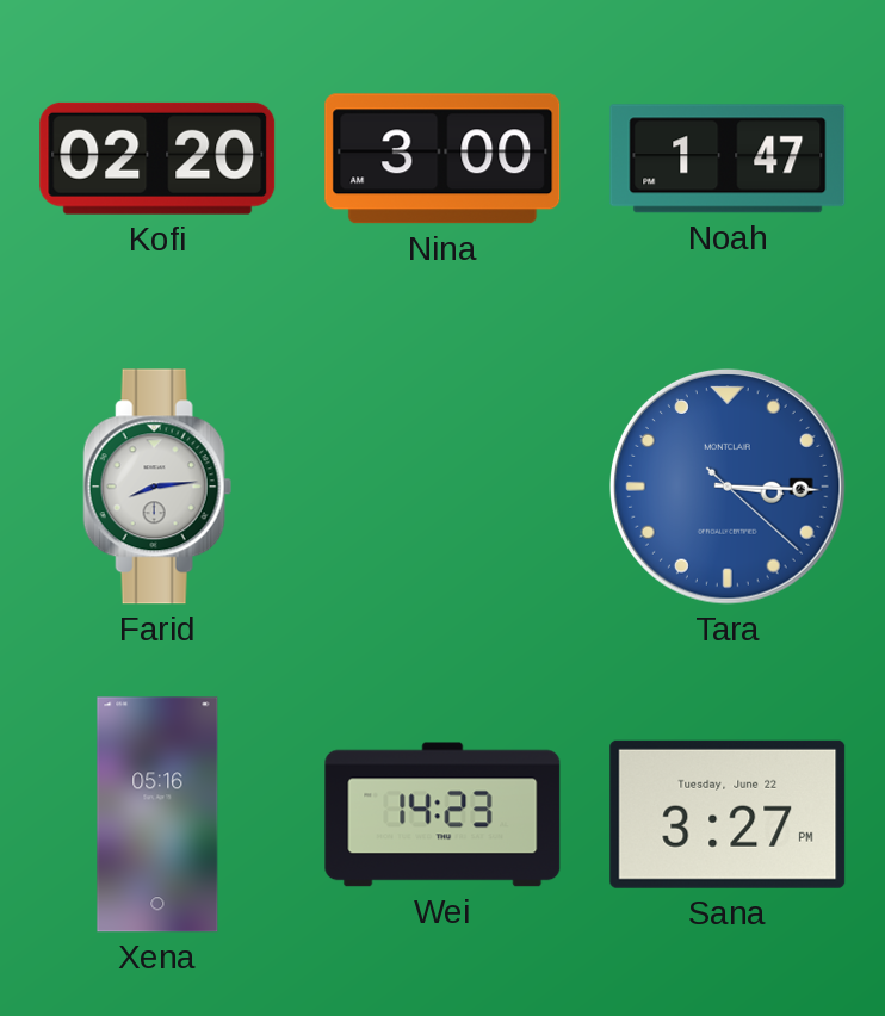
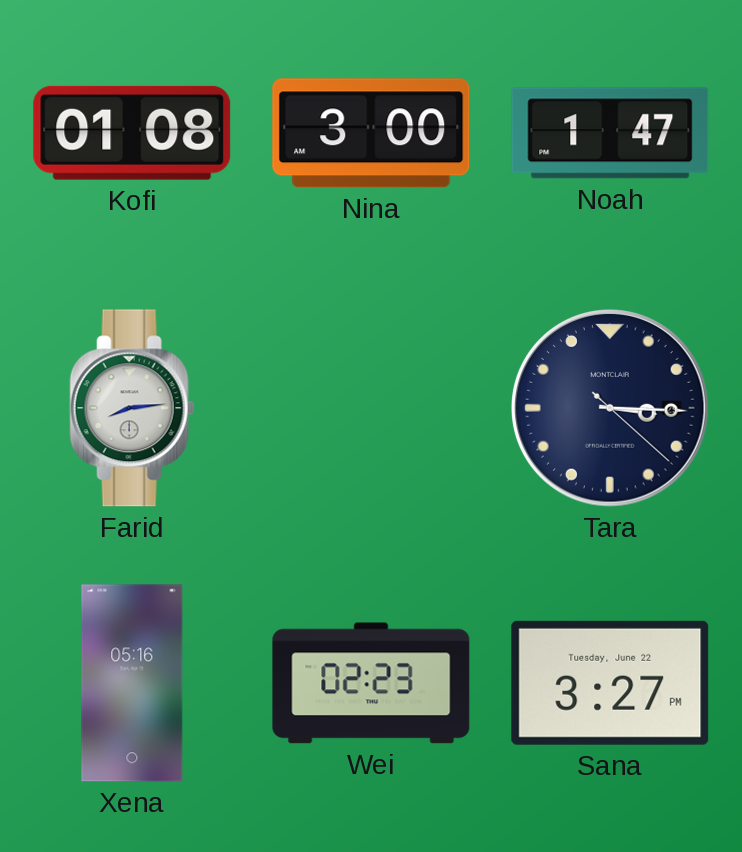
Kofi: 02:20 -> 01:08
Tara dial: blue -> navy
Wei: 14:23 -> 02:23
